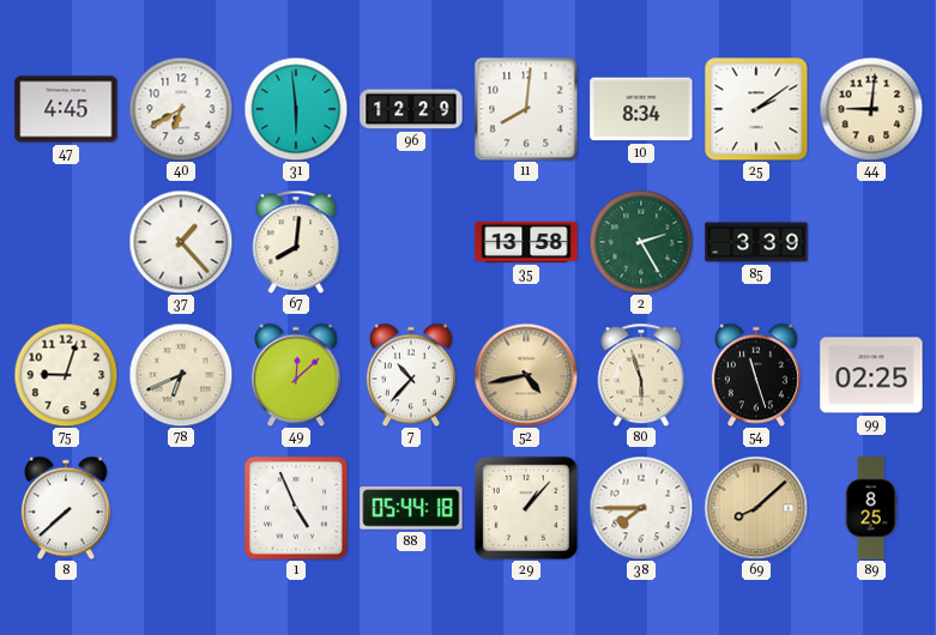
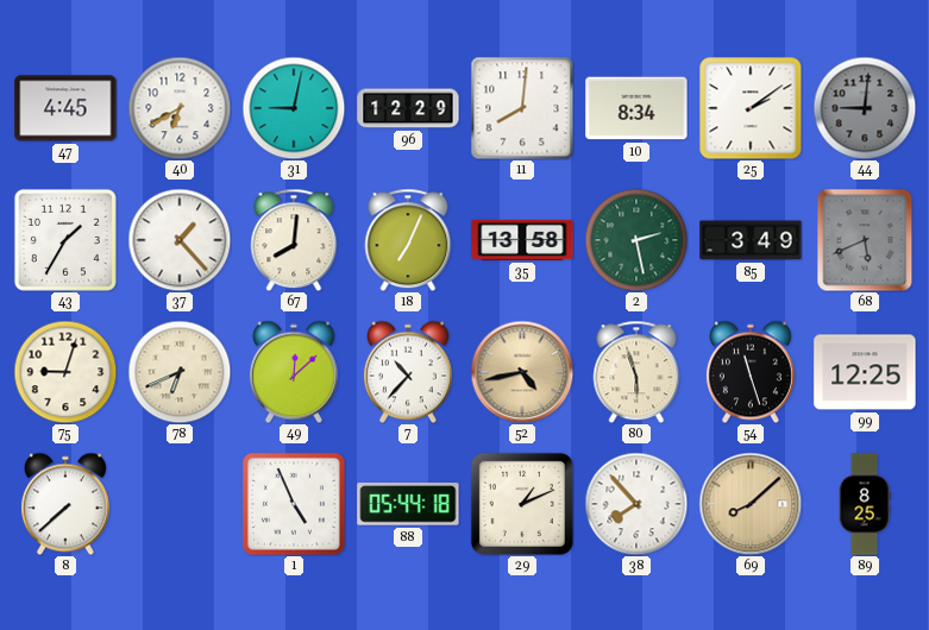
31: 5:59 -> 9:02
44 dial: cream -> grey
43: none -> 1:35
18: none -> 7:04
2: 2:25 -> 2:28
85: 3:39 -> 3:49
68: none -> 5:41
99: 02:25 -> 12:25
29: 1:07 -> 1:11
38: 7:45 -> 7:53
